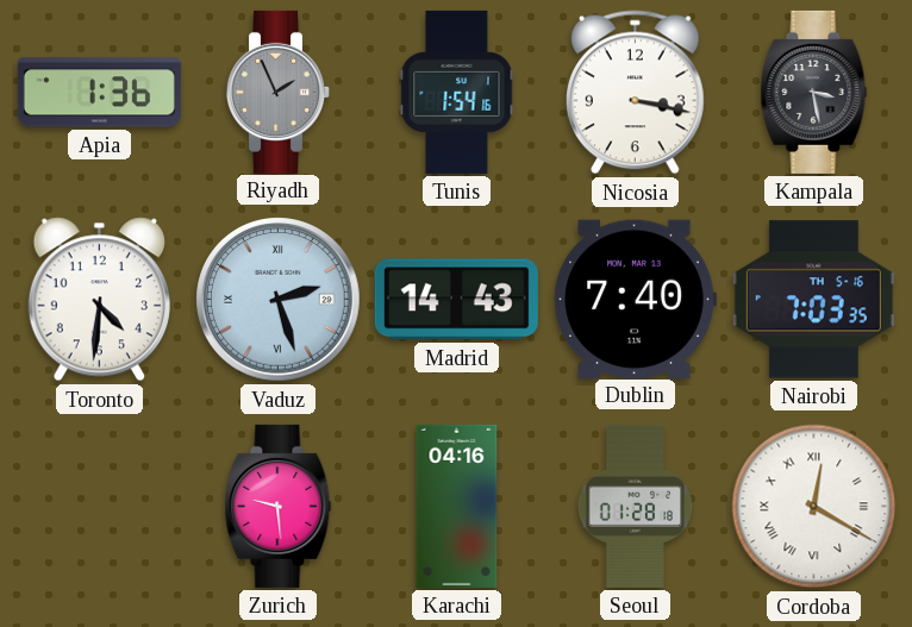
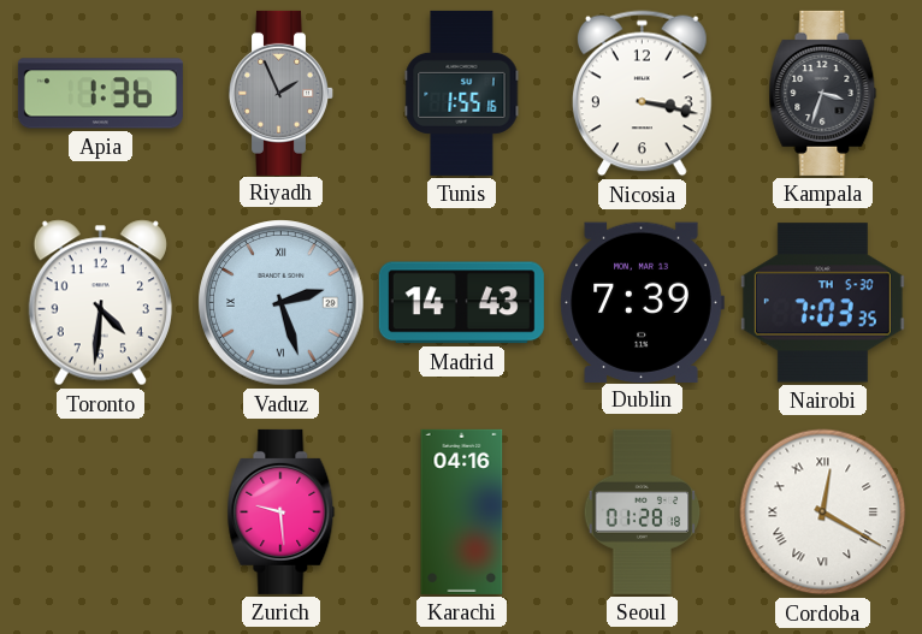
Tunis: 1:54 -> 1:55
Kampala: 3:28 -> 3:33
Dublin: 7:40 -> 7:39
Nairobi date: TH 5-16 -> TH 5-30
